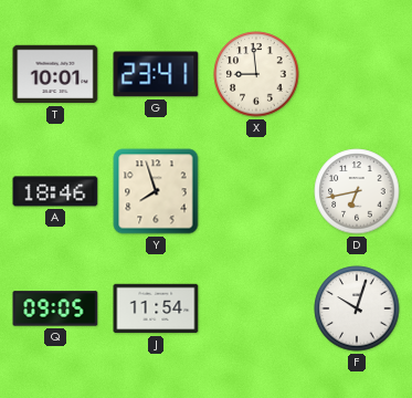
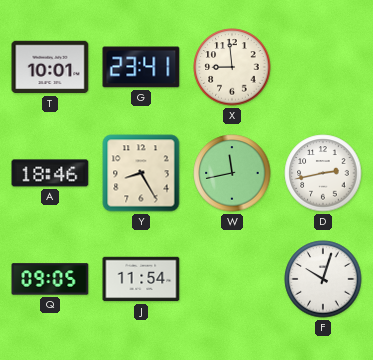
Y: 7:57 -> 8:25
W: none -> 11:43
D: 6:43 -> 2:43
